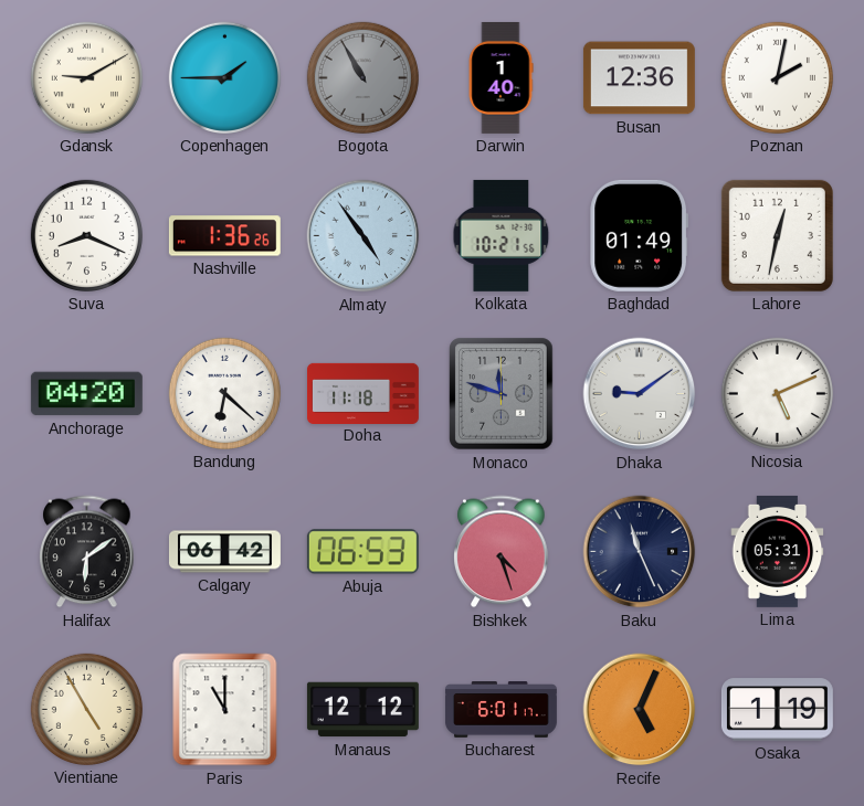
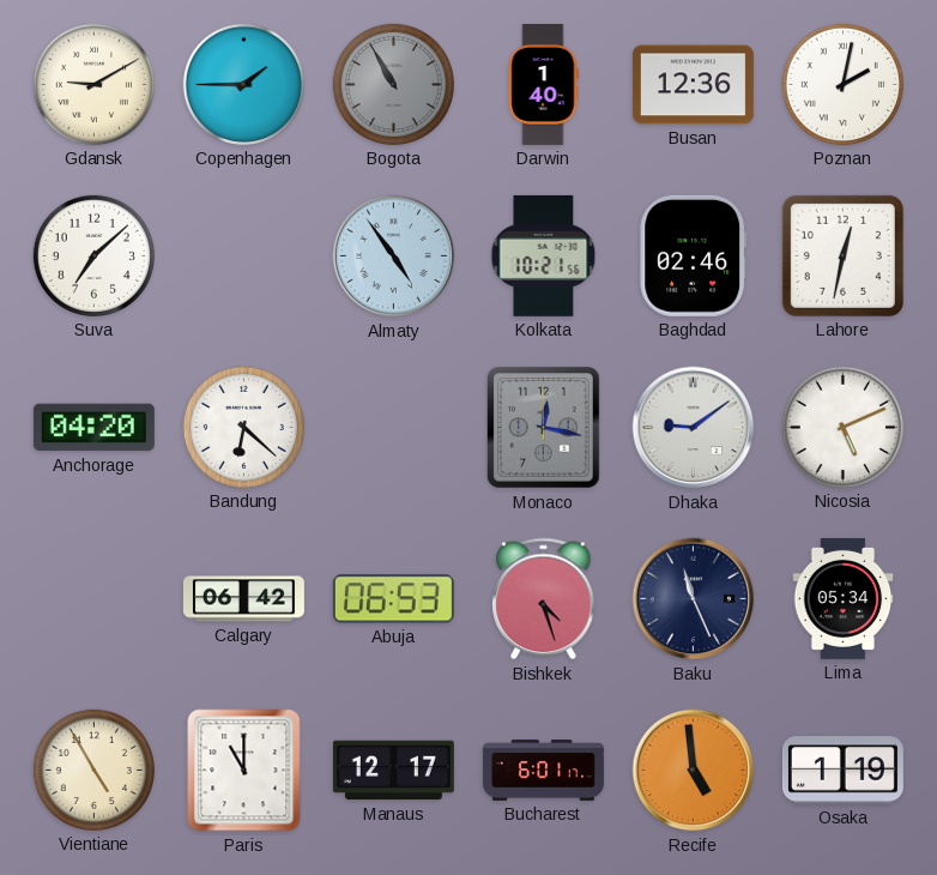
Suva: 8:19 -> 7:08
Nashville: 1:36 -> none
Baghdad: 01:49 -> 02:46
Doha: 11:18 -> none
Monaco: 11:48 -> 12:17
Halifax: 6:09 -> none
Lima: 05:31 -> 05:34
Manaus: 12:12 -> 12:17
Recife: 5:04 -> 4:59
